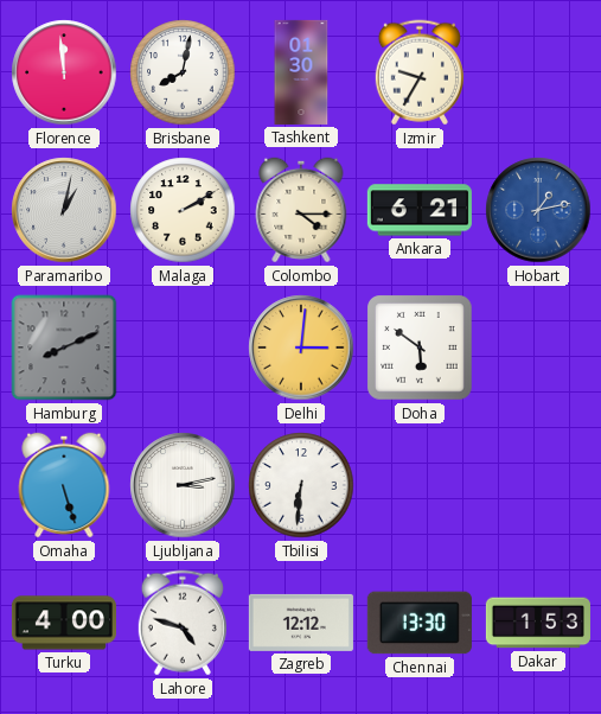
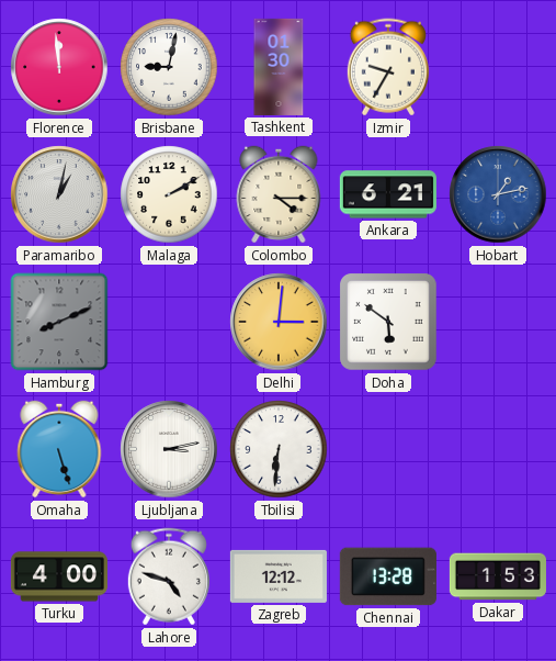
Brisbane: 8:02 -> 9:02
Chennai: 13:30 -> 13:28
